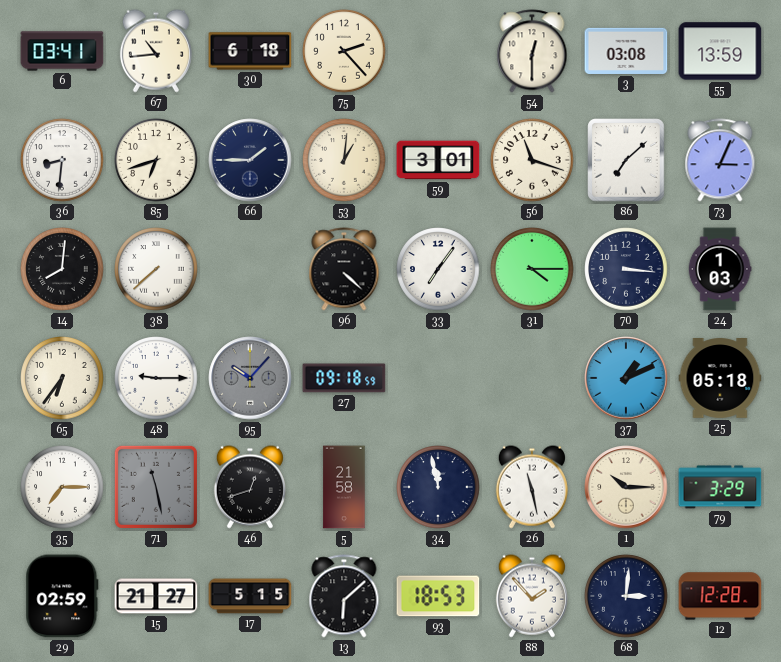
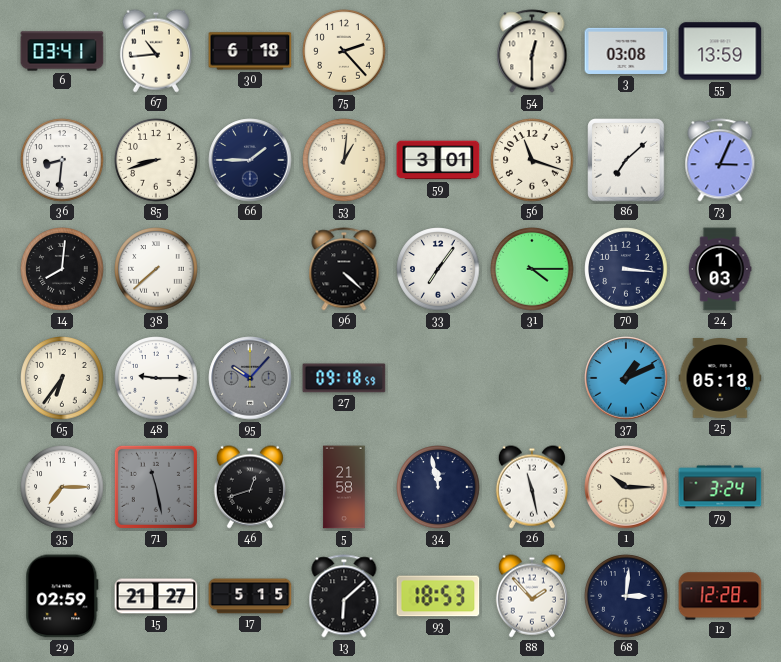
85: 6:42 -> 8:42
79: 3:29 -> 3:24
